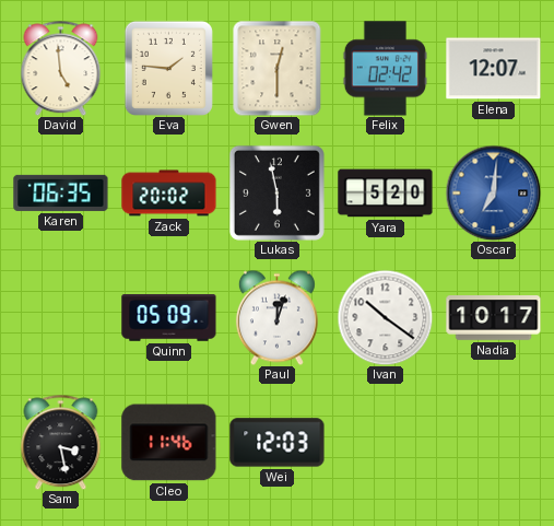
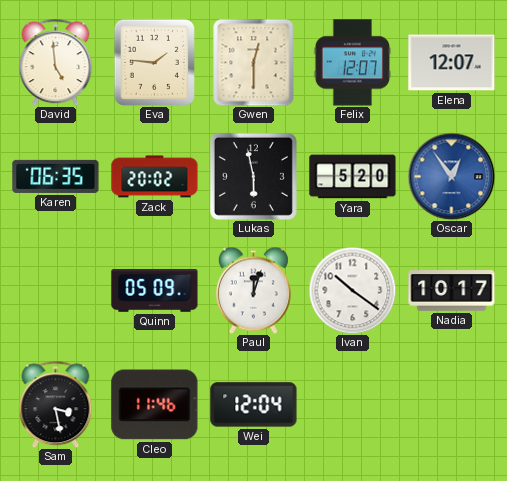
Felix: 02:42 -> 12:07
Oscar: 7:01 -> 12:54
Wei: 12:03 -> 12:04
